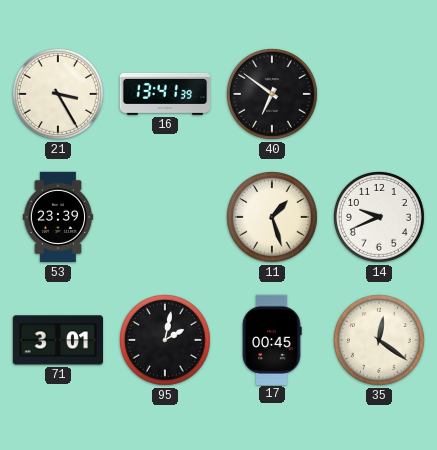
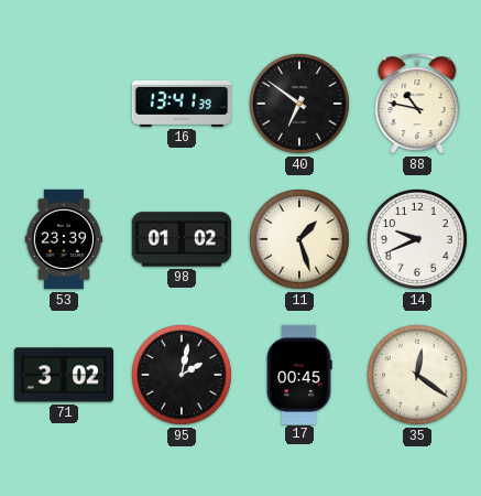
21: 3:25 -> none
88: none -> 10:47
98: none -> 01:02
71: 3:01 -> 3:02
